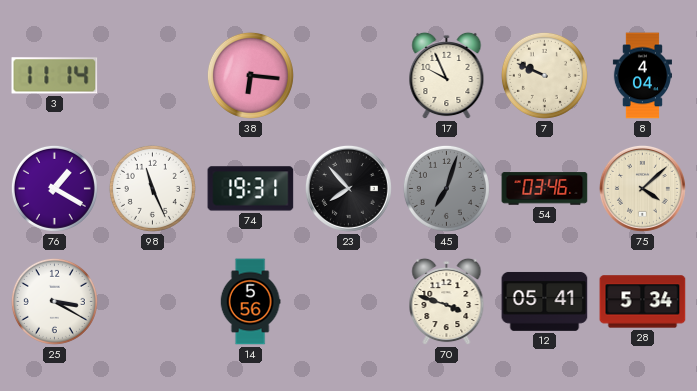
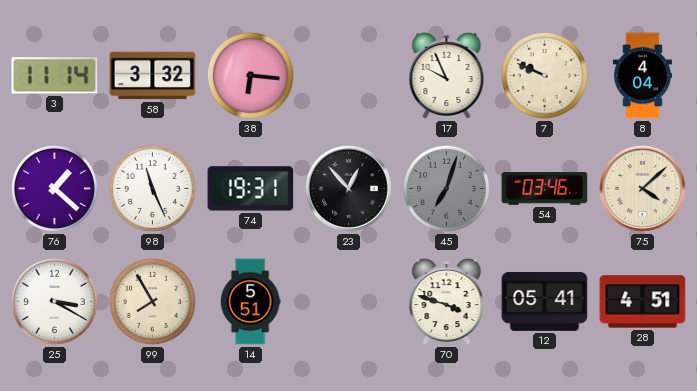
58: none -> 3:32
76: 1:20 -> 1:22
23: 7:53 -> 12:53
99: none -> 7:55
14: 5:56 -> 5:51
28: 5:34 -> 4:51
